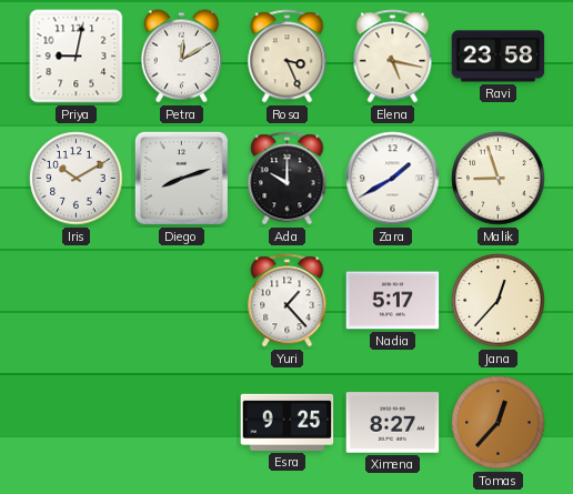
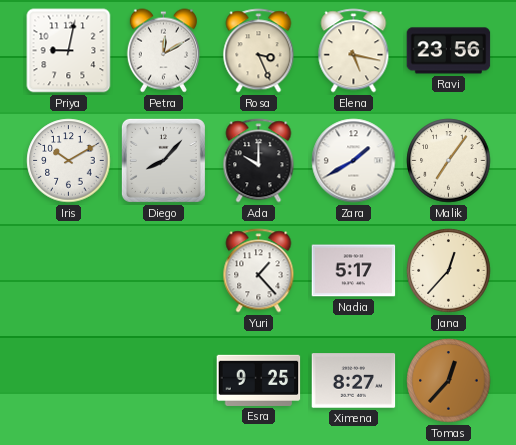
Ravi: 23:58 -> 23:56
Diego: 8:12 -> 8:07
Malik: 8:57 -> 7:06
